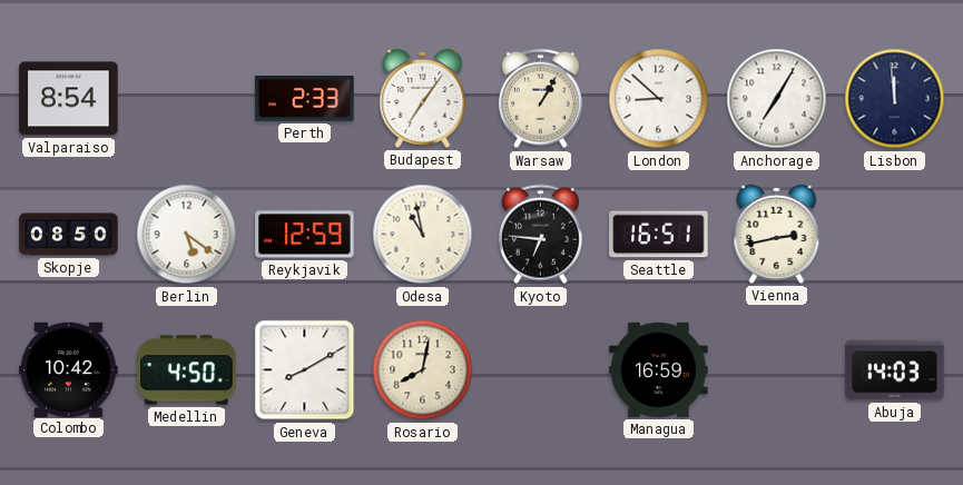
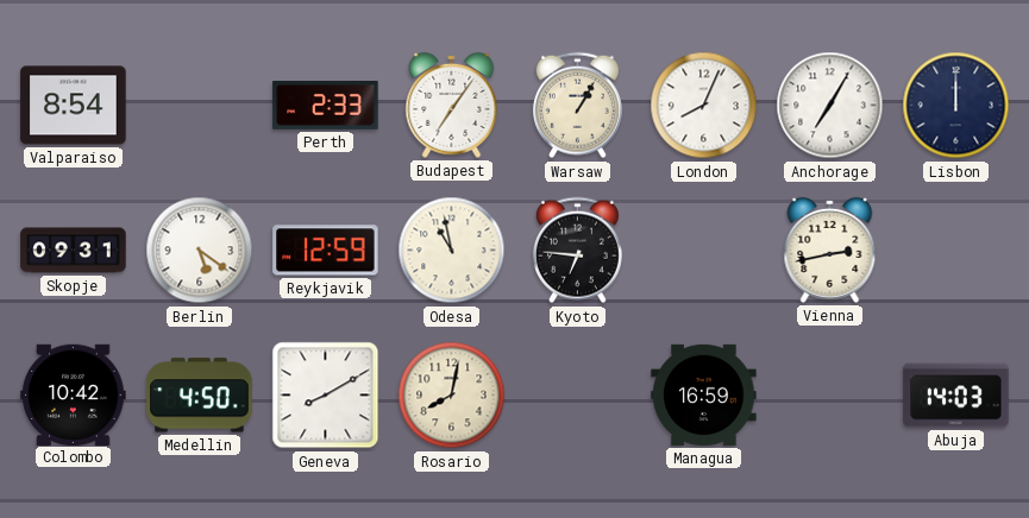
London: 8:52 -> 8:04
Lisbon: 11:59 -> 12:00
Skopje: 08:50 -> 09:31
Seattle: 16:51 -> none
